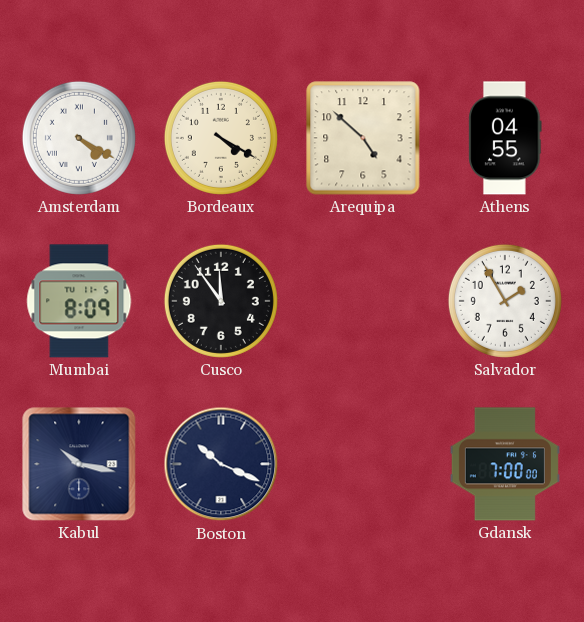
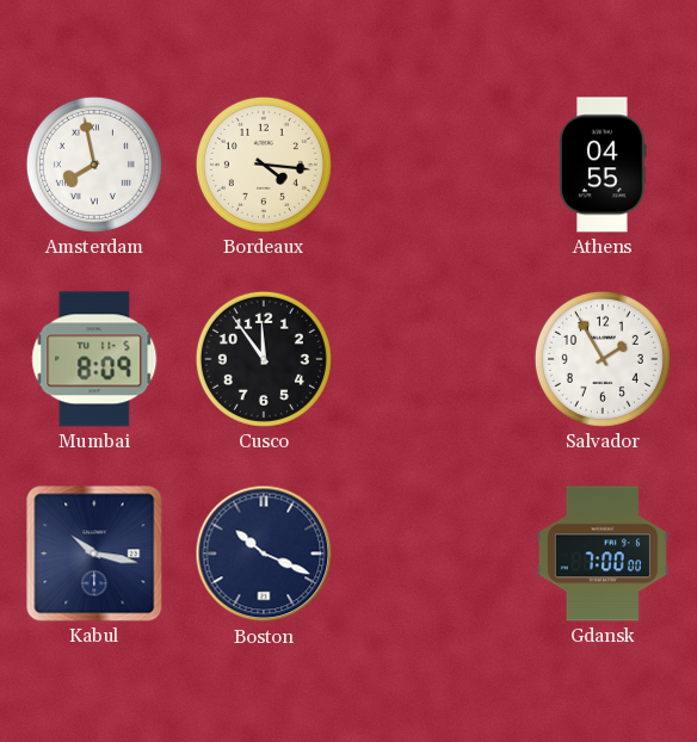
Amsterdam: 4:20 -> 7:58
Bordeaux: 4:20 -> 4:16
Arequipa: 4:52 -> none
